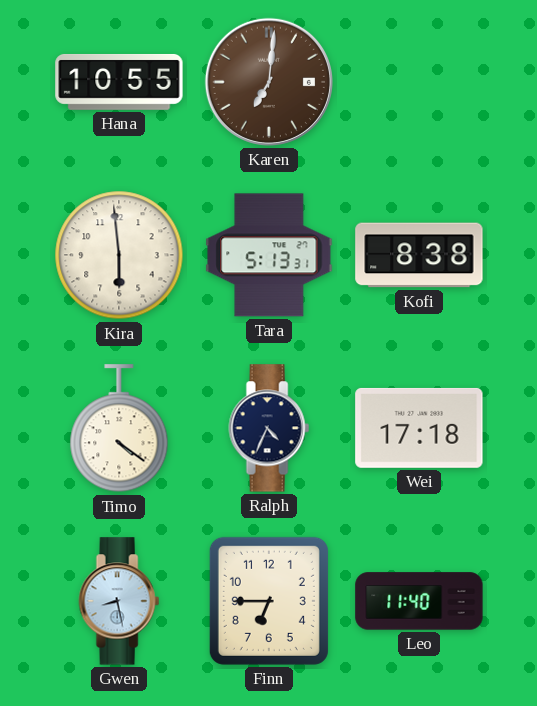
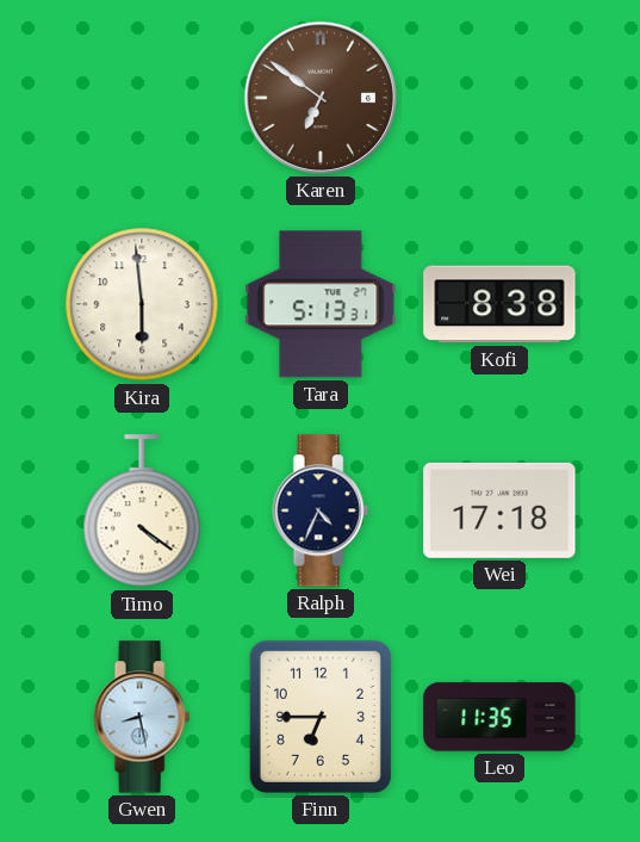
Hana: 10:55 -> none
Karen: 7:01 -> 6:51
Leo: 11:40 -> 11:35
